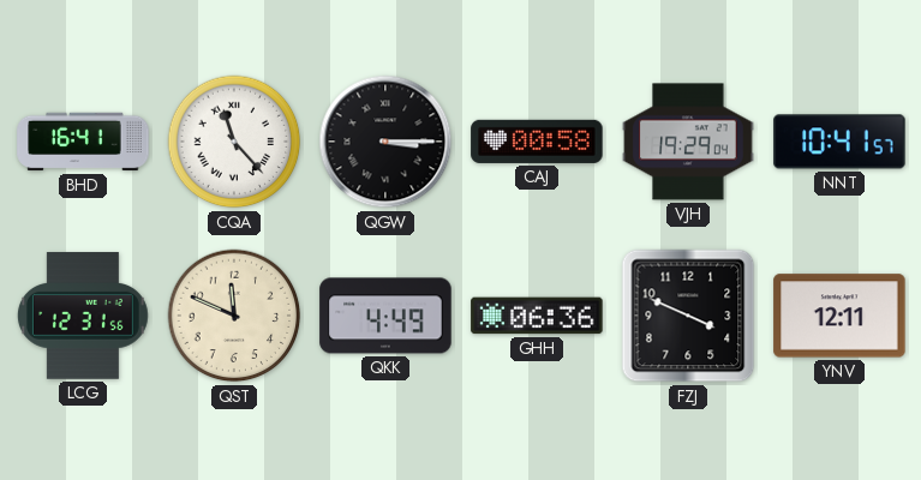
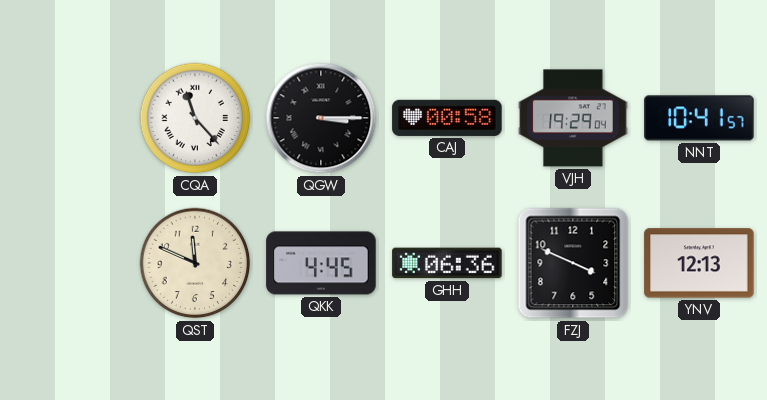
BHD: 16:41 -> none
LCG: 12:31 -> none
QKK: 4:49 -> 4:45
YNV: 12:11 -> 12:13
